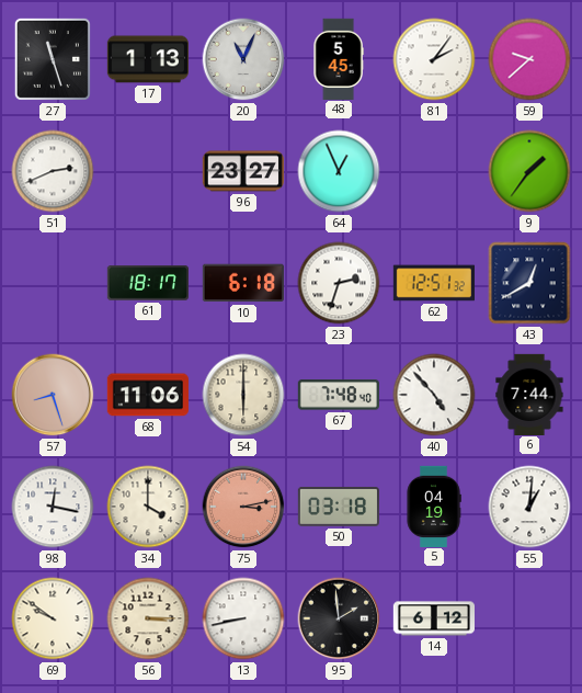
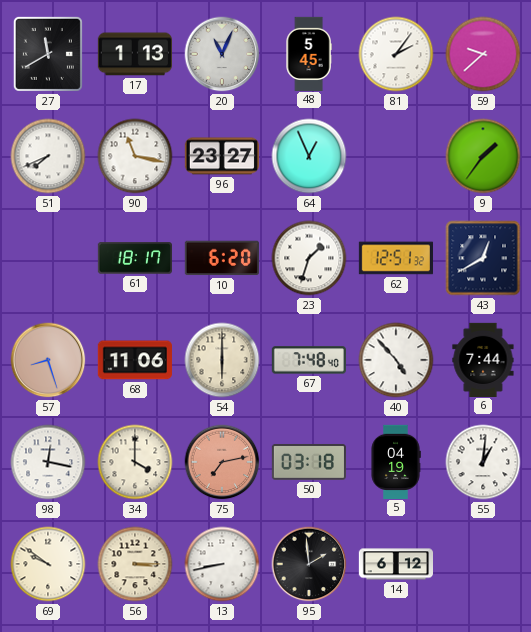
27: 11:27 -> 11:40
51: 2:41 -> 7:41
90: none -> 11:17
10: 6:18 -> 6:20
23: 2:33 -> 1:33
75: 3:13 -> 7:13
